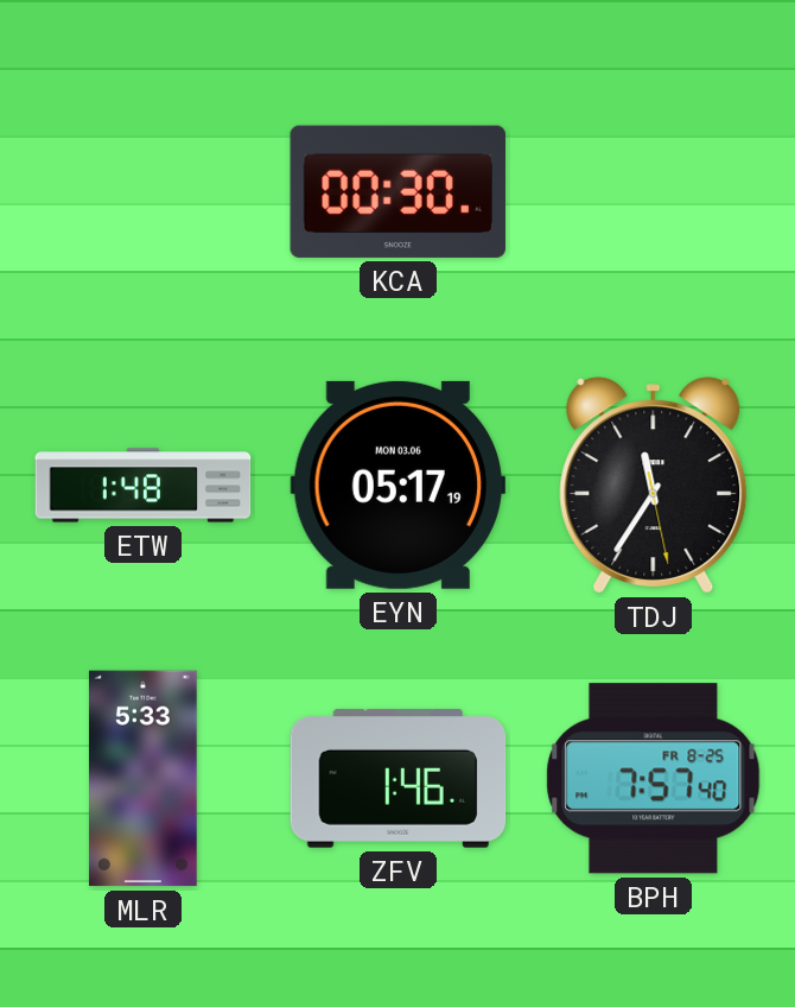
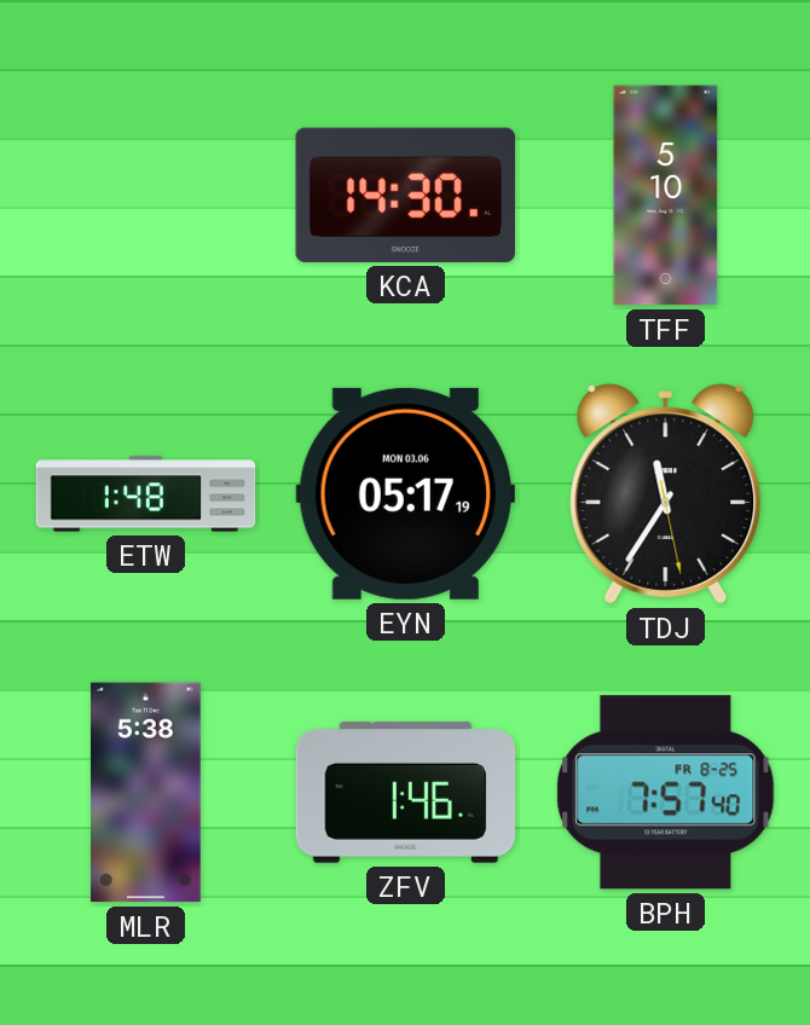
KCA: 00:30 -> 14:30
TFF: none -> 5:10
MLR: 5:33 -> 5:38
